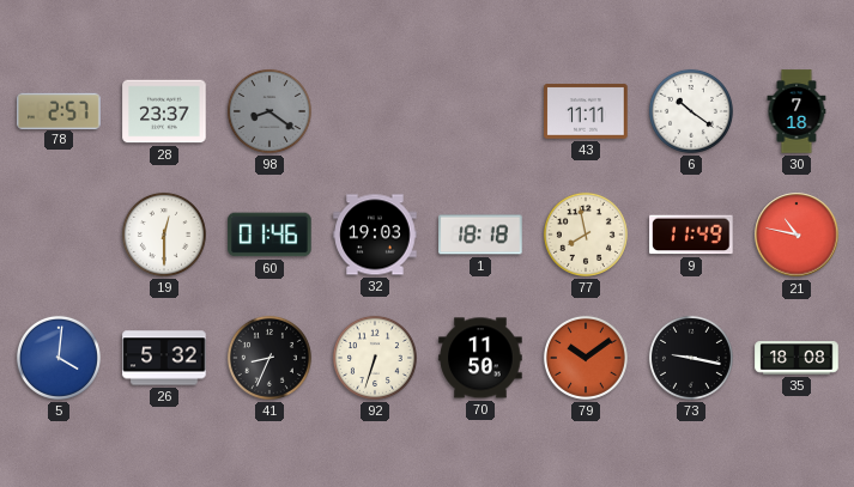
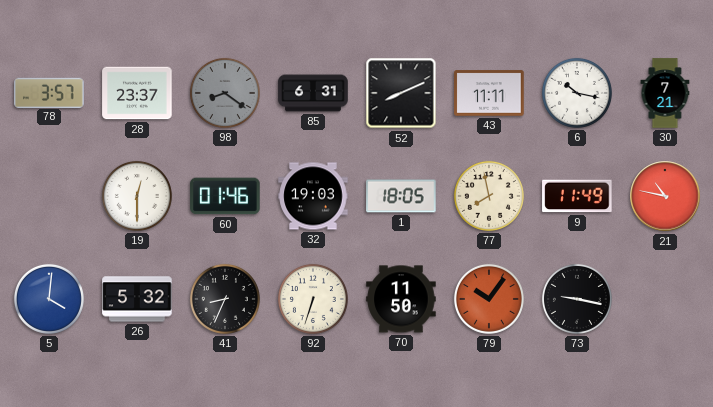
78: 2:57 -> 3:57
85: none -> 6:31
52: none -> 8:11
6: 10:21 -> 10:17
30: 7:18 -> 7:21
1: 18:18 -> 18:05
79: 10:09 -> 10:06
35: 18:08 -> none
